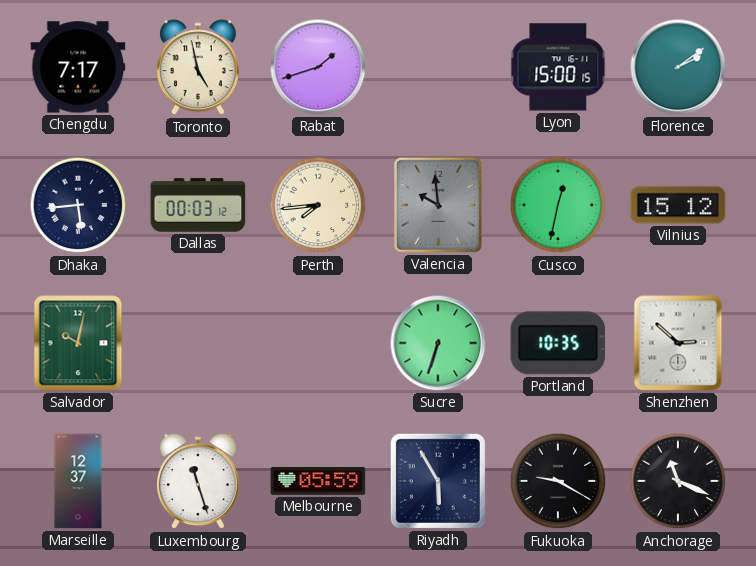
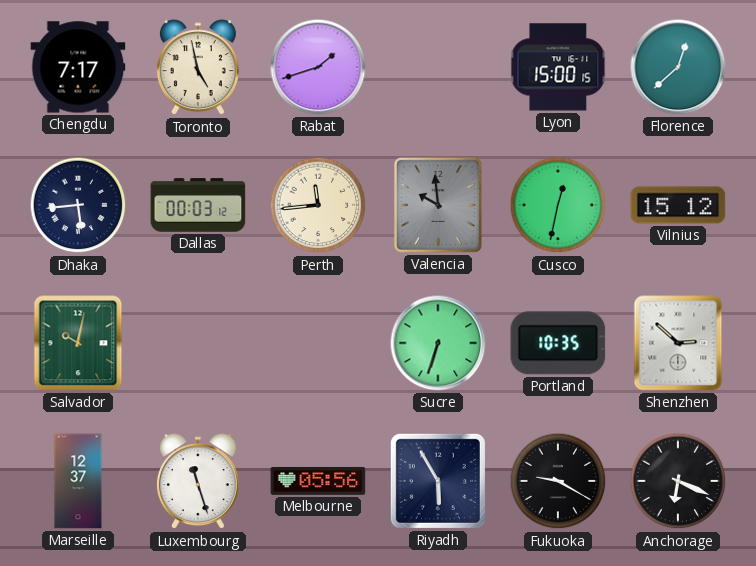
Florence: 2:09 -> 12:38
Perth: 7:44 -> 11:44
Melbourne: 05:59 -> 05:56
Anchorage: 11:19 -> 6:19
